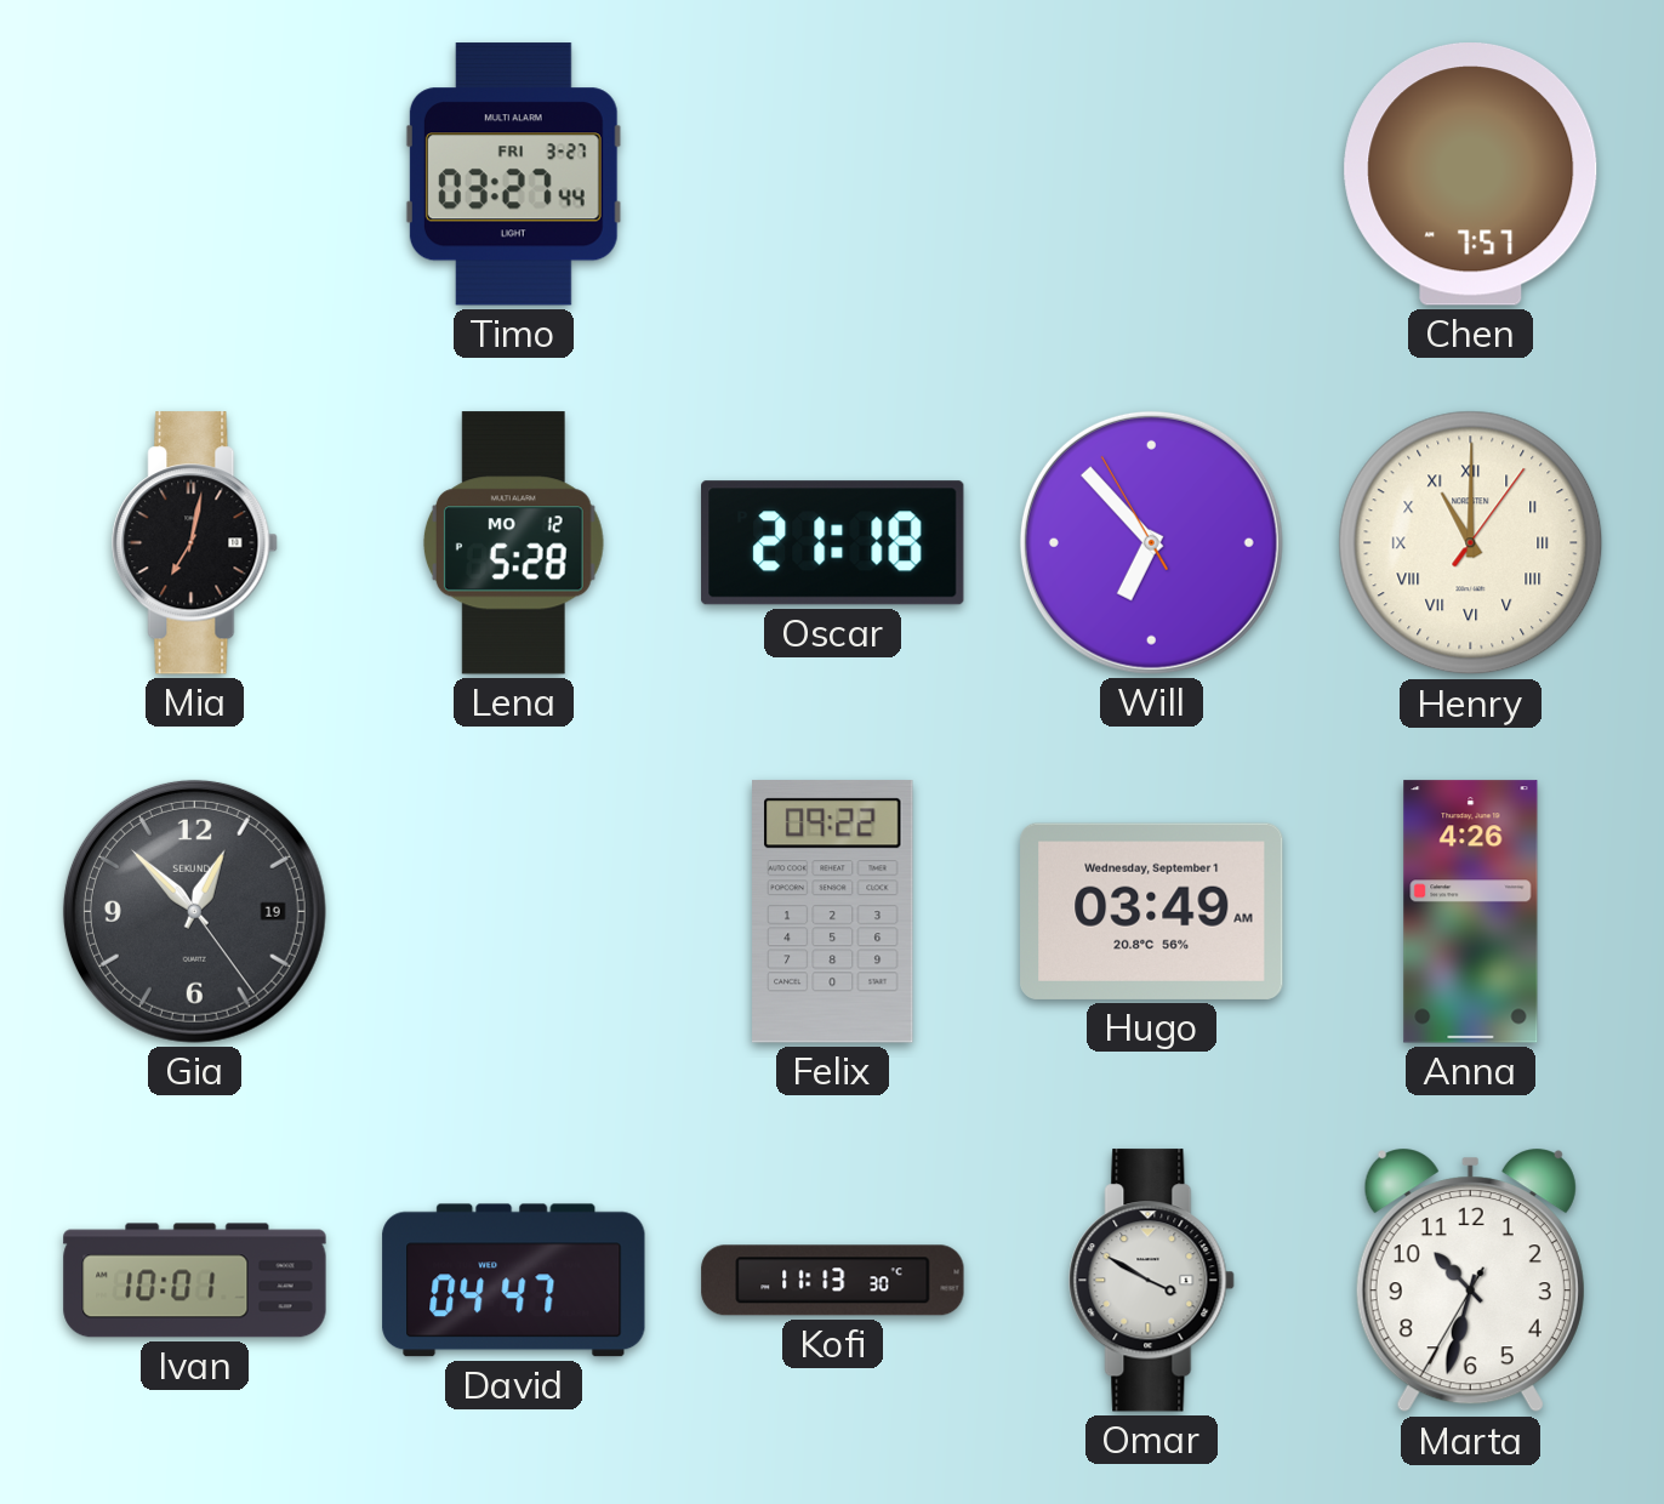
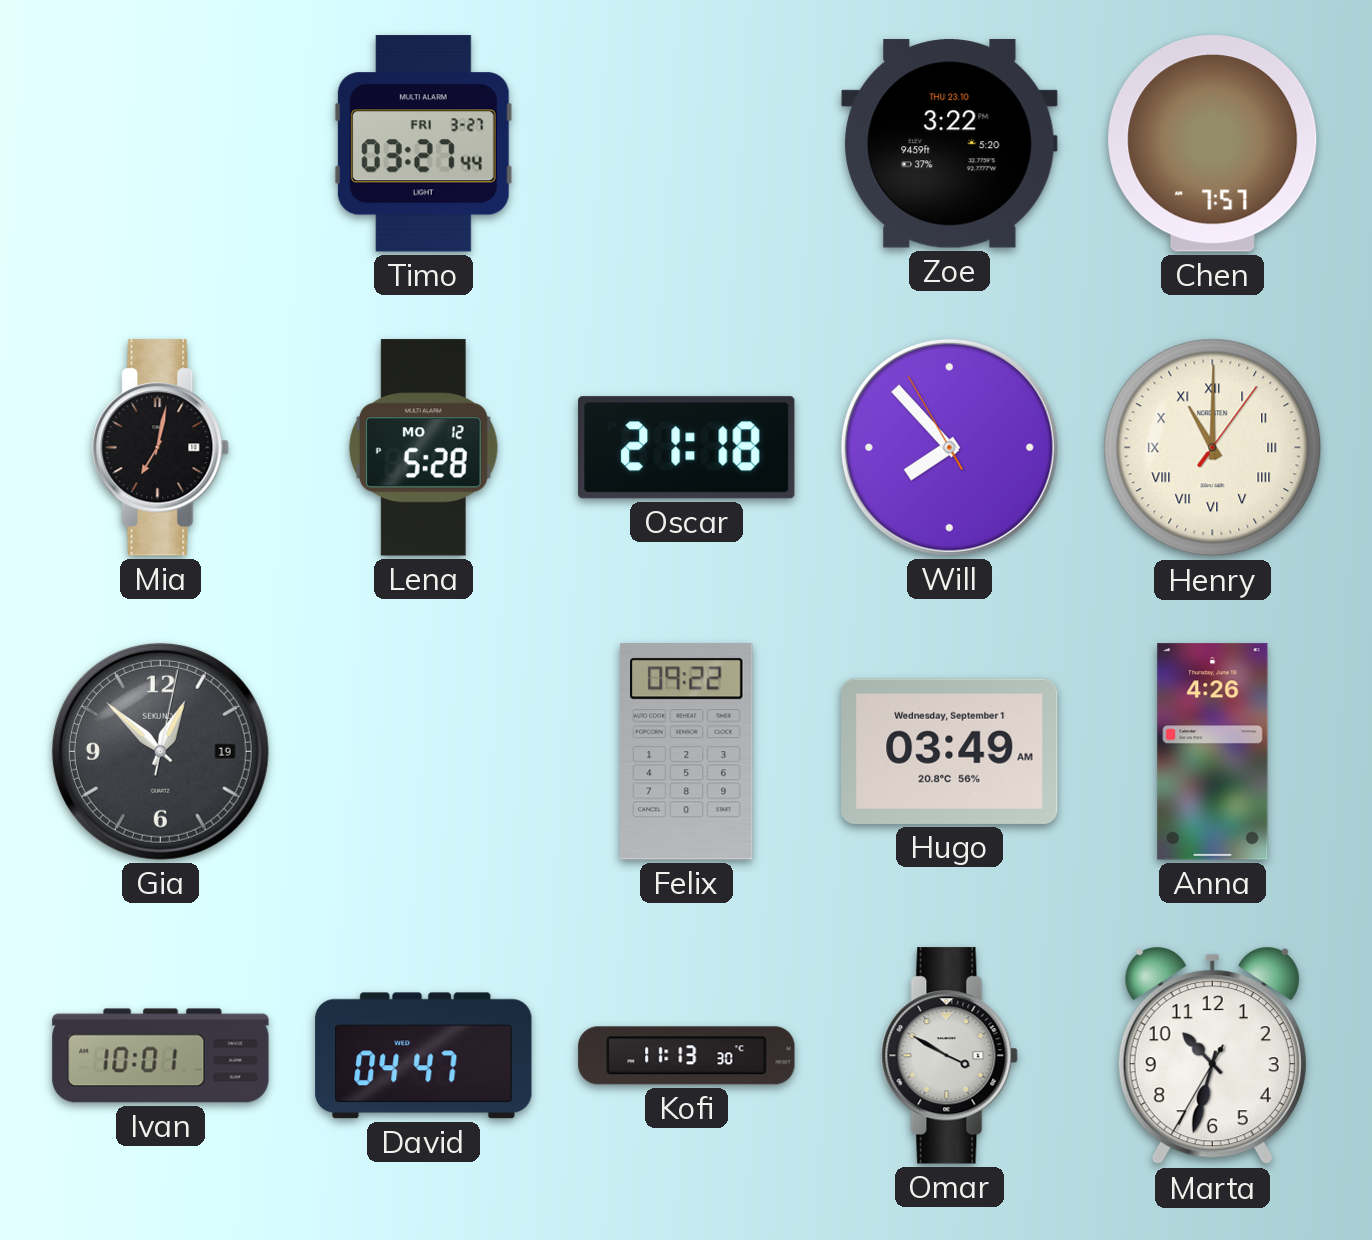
Zoe: none -> 3:22
Will: 6:52 -> 7:52
Gia: 12:52:24 -> 12:52:02
